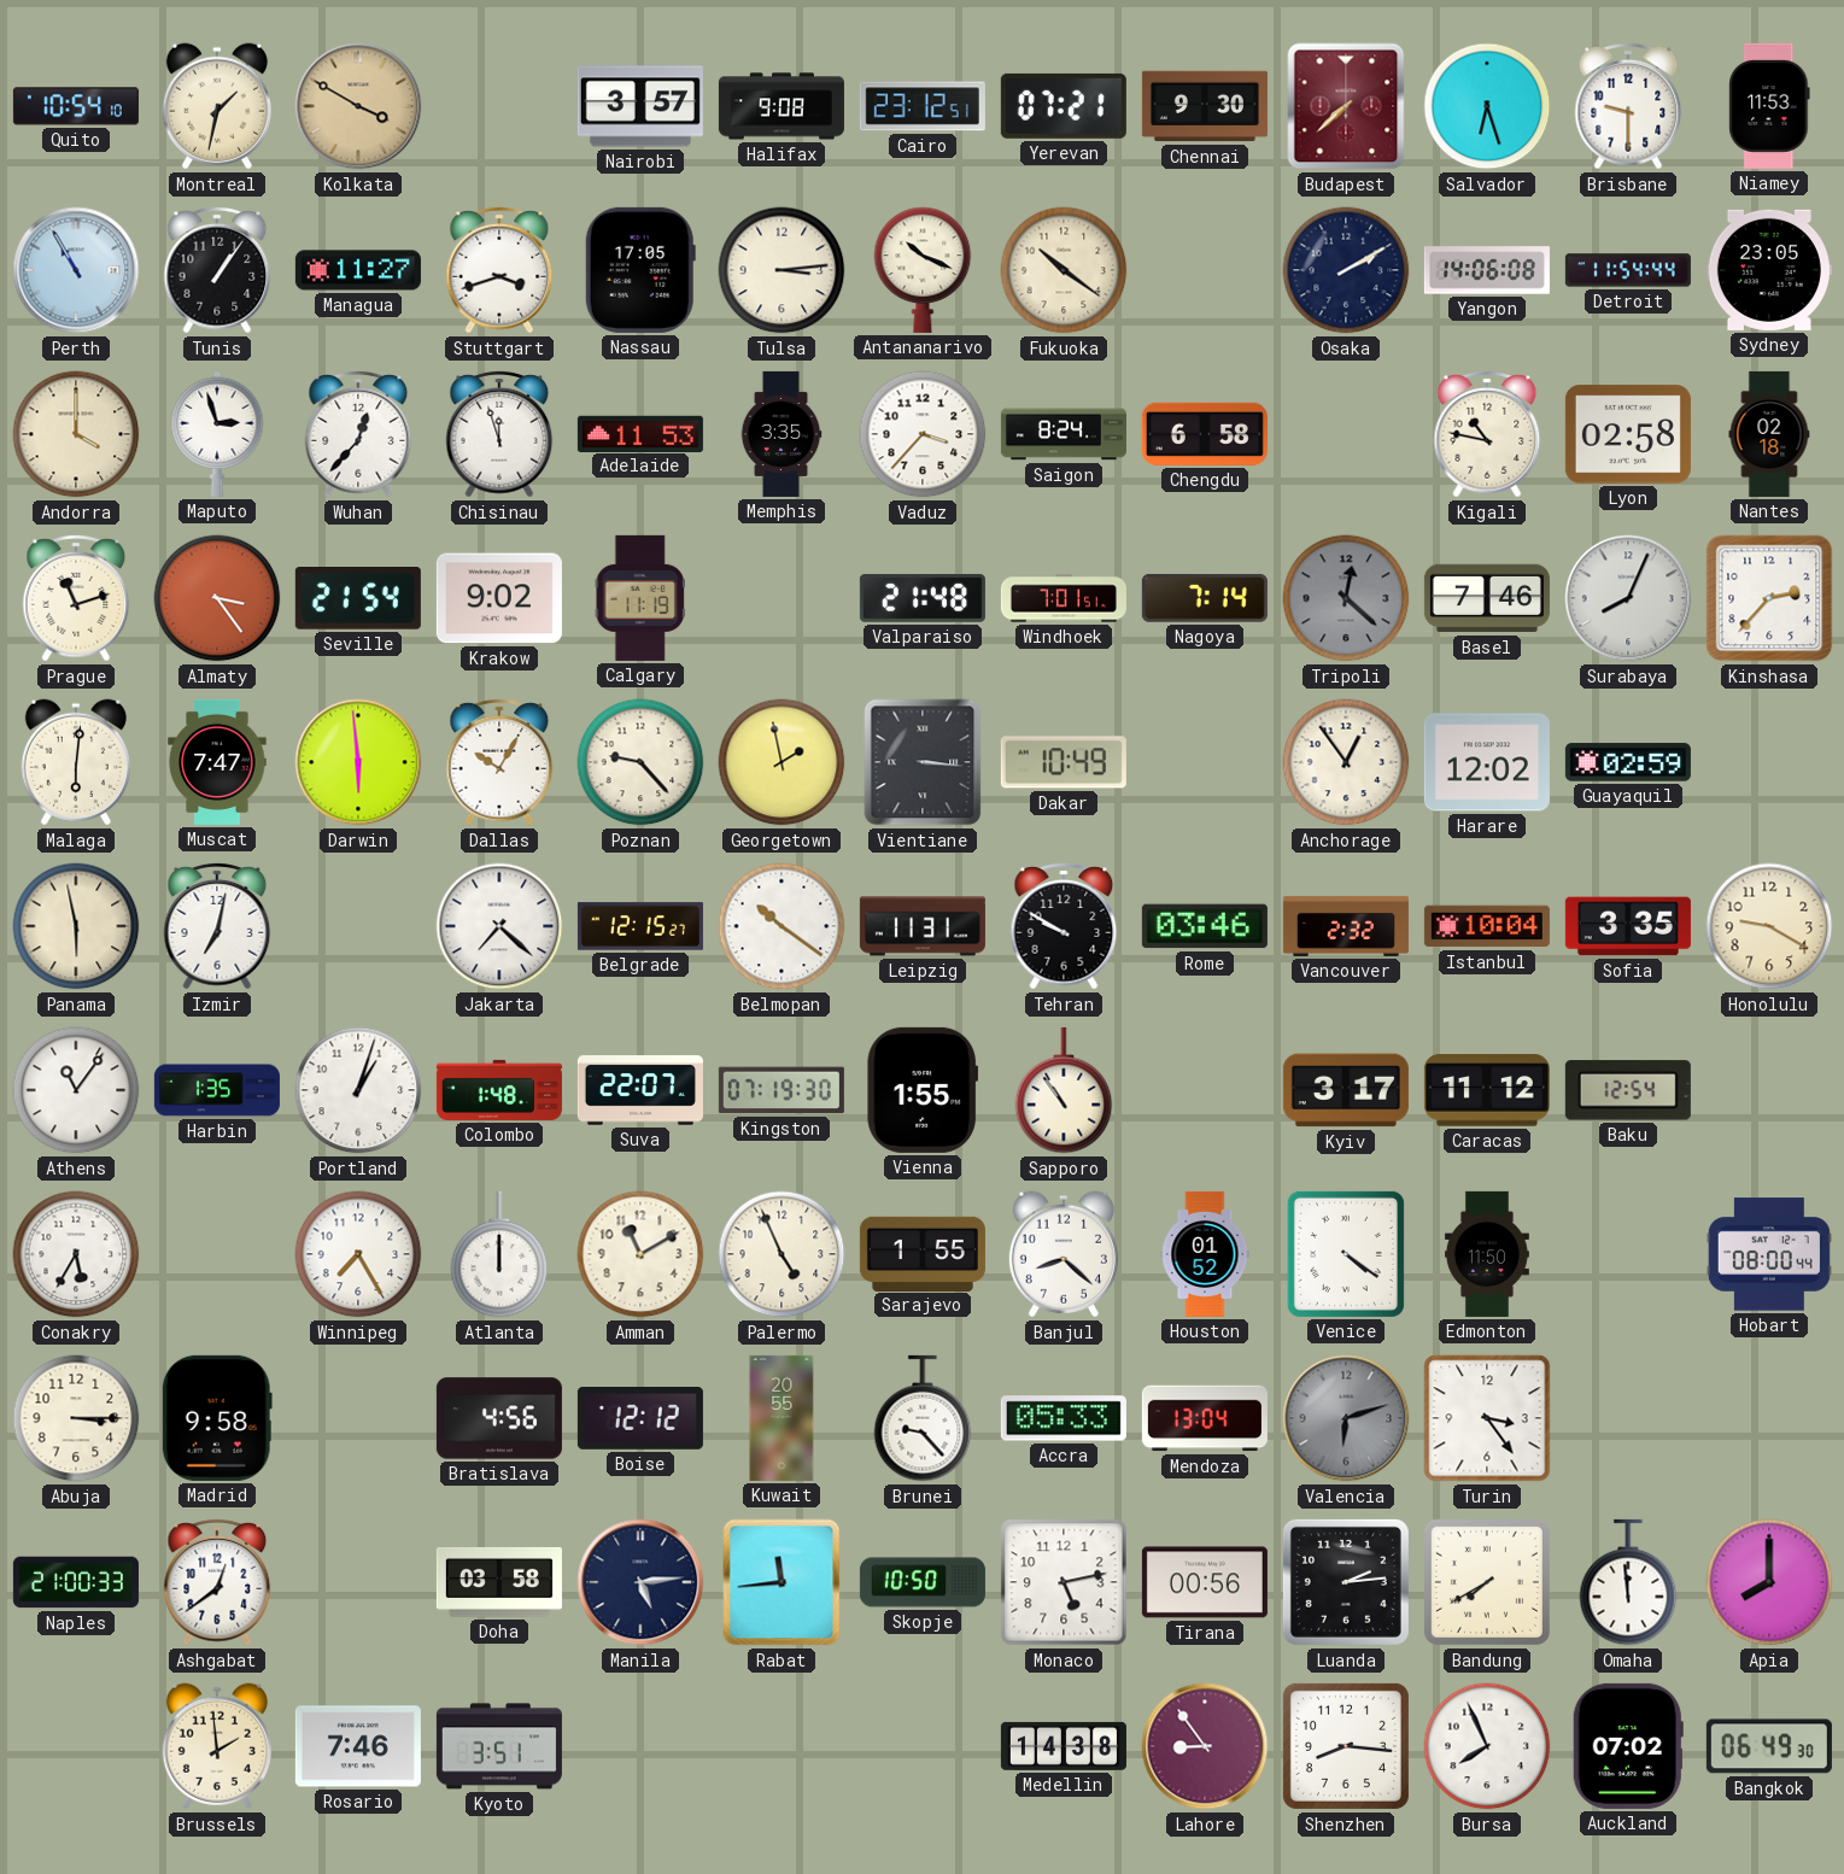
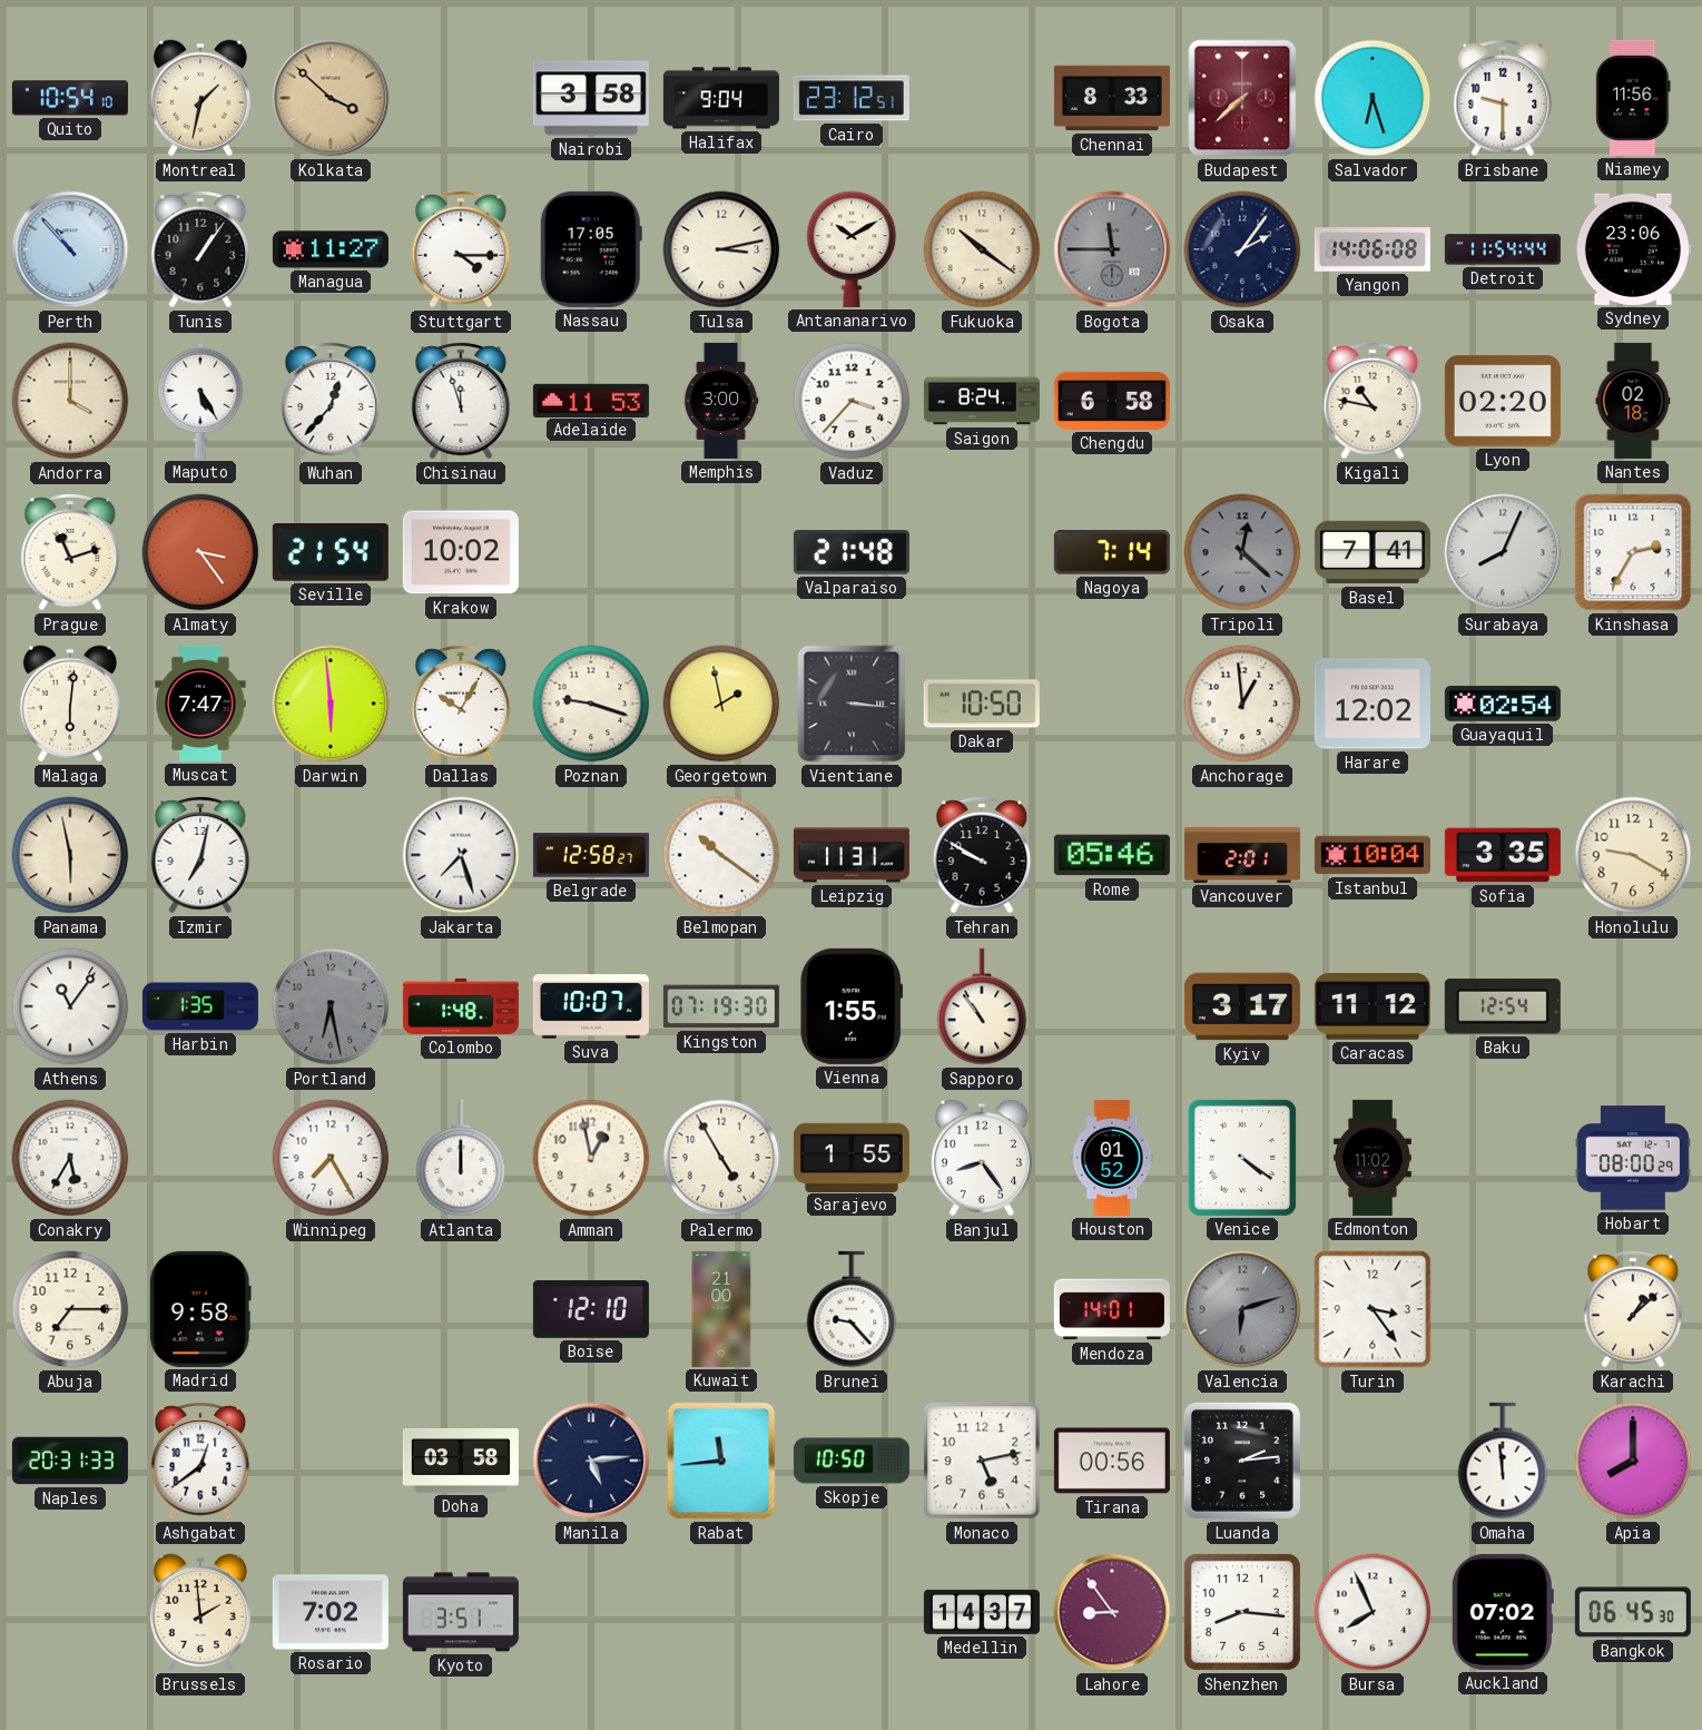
Kolkata: 3:50 -> 3:52
Nairobi: 3:57 -> 3:58
Halifax: 9:08 -> 9:04
Yerevan: 07:21 -> none
Chennai: 9:30 -> 8:33
Niamey: 11:53 -> 11:56
Perth: 10:55 -> 10:53
Stuttgart: 3:42 -> 4:15
Tulsa: 3:14 -> 3:13
Antananarivo: 10:19 -> 10:10
Bogota: none -> 11:45
Osaka: 2:10 -> 2:06
Sydney: 23:05 -> 23:06
Maputo: 2:57 -> 5:25
Memphis: 3:35 -> 3:00
Lyon: 02:58 -> 02:20
Krakow: 9:02 -> 10:02
Calgary: 11:19 -> none
Windhoek: 7:01 -> none
Basel: 7:46 -> 7:41
Kinshasa: 2:37 -> 2:35
Poznan: 9:23 -> 9:18
Dakar: 10:49 -> 10:50
Anchorage: 12:54 -> 12:59
Guayaquil: 02:59 -> 02:54
Jakarta: 7:22 -> 7:27
Belgrade: 12:15 -> 12:58
Rome: 03:46 -> 05:46
Vancouver: 2:32 -> 2:01
Portland: 1:03 -> 6:28
Portland dial: white -> grey
Suva: 22:07 -> 10:07
Amman: 11:10 -> 12:58
Palermo: 4:56 -> 4:55
Banjul: 8:22 -> 8:24
Edmonton: 11:50 -> 11:02
Hobart: 08:00:44 -> 08:00:29
Abuja: 3:15 -> 7:15
Bratislava: 4:56 -> none
Boise: 12:12 -> 12:10
Kuwait: 20:55 -> 21:00
Accra: 05:33 -> none
Mendoza: 13:04 -> 14:01
Karachi: none -> 1:08
Naples: 21:00 -> 20:31
Bandung: 7:40 -> none
Rosario: 7:46 -> 7:02
Medellin: 14:38 -> 14:37
Bangkok: 06:49 -> 06:45
